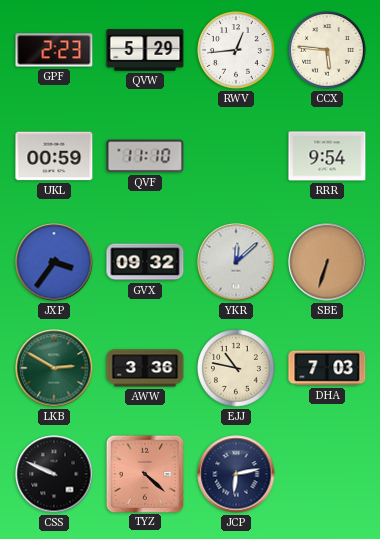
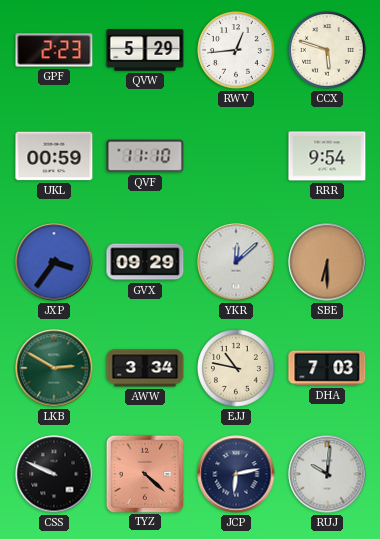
CCX: 5:46 -> 5:48
GVX: 09:32 -> 09:29
SBE: 6:33 -> 6:30
AWW: 3:36 -> 3:34
RUJ: none -> 10:01
